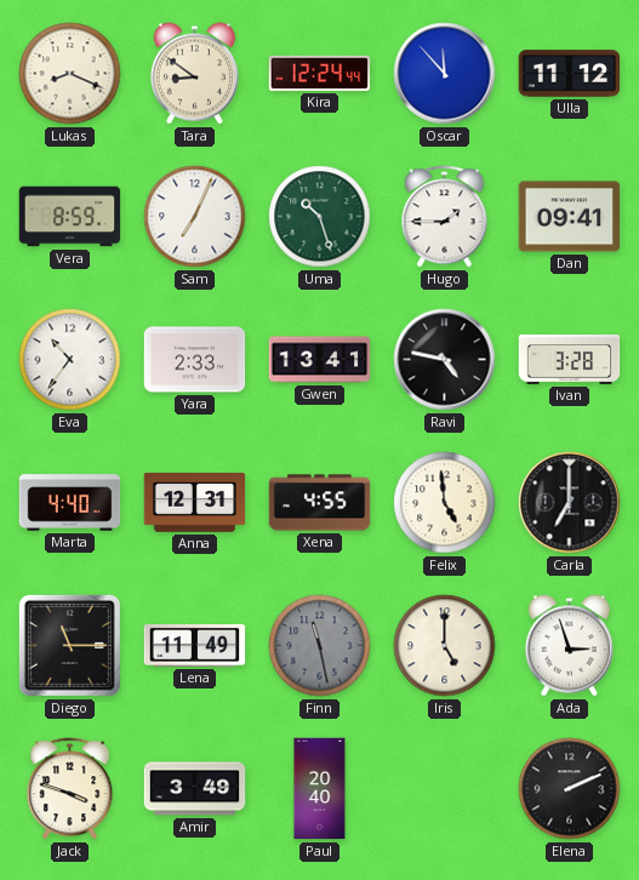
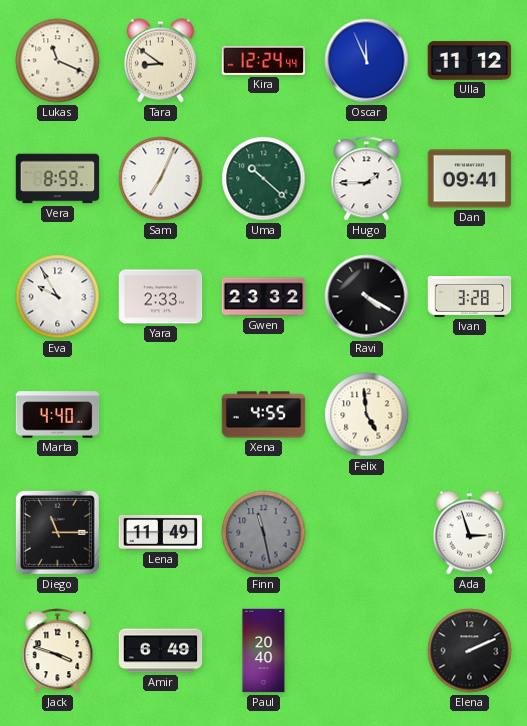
Lukas: 8:19 -> 11:19
Oscar: 11:53 -> 11:56
Uma: 10:27 -> 10:22
Eva: 10:36 -> 9:55
Gwen: 13:41 -> 23:32
Ravi: 4:47 -> 4:20
Anna: 12:31 -> none
Carla: 7:00 -> none
Iris: 5:00 -> none
Amir: 3:49 -> 6:49
